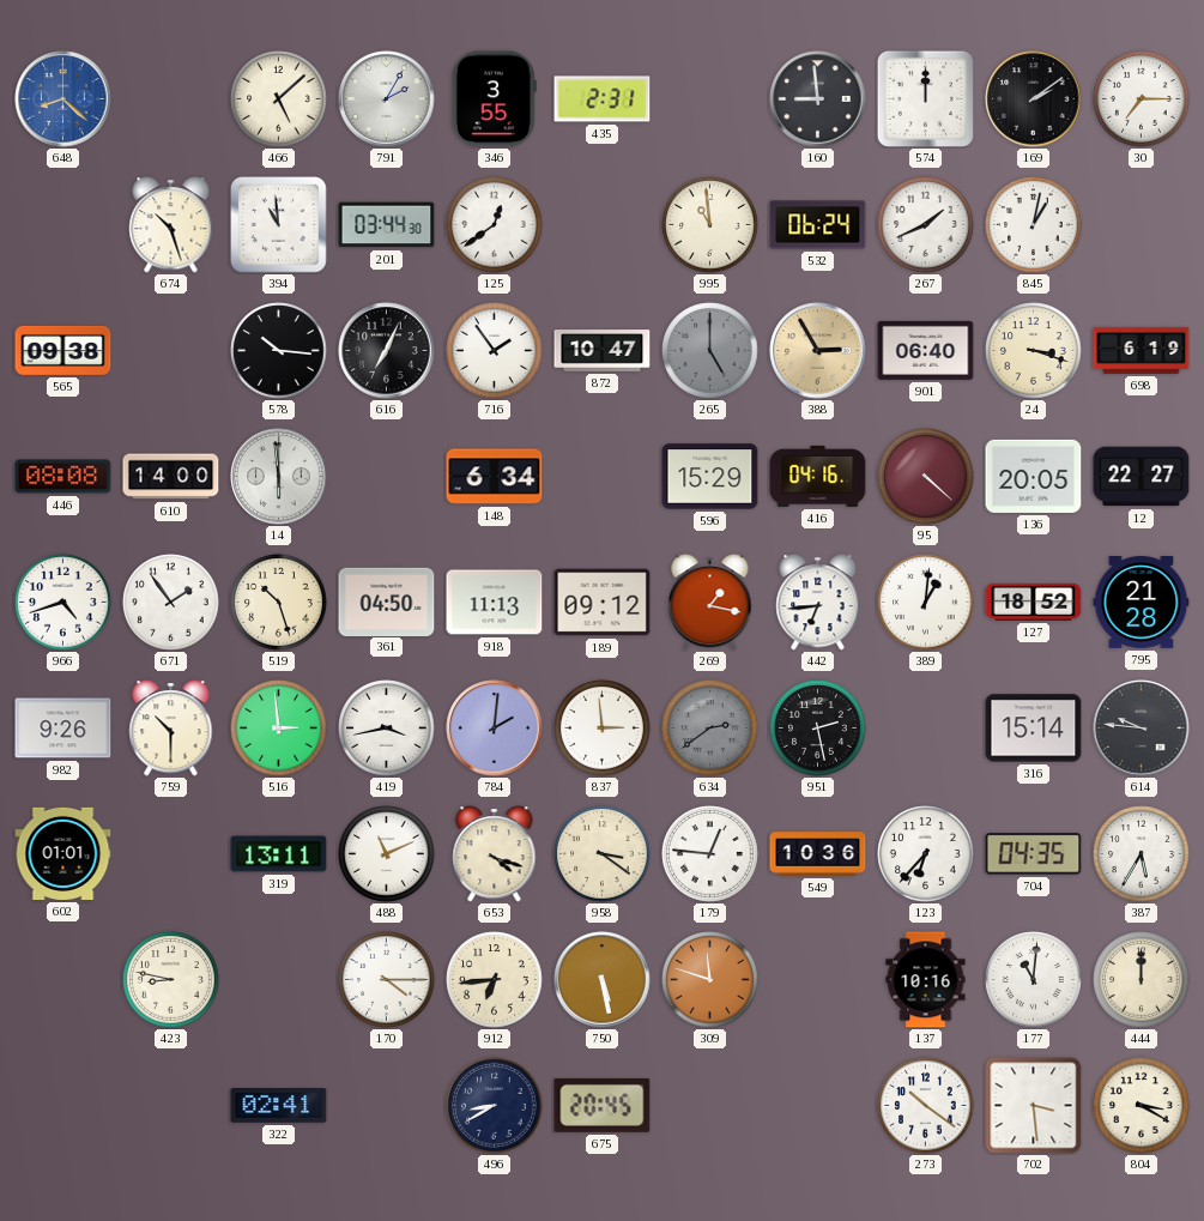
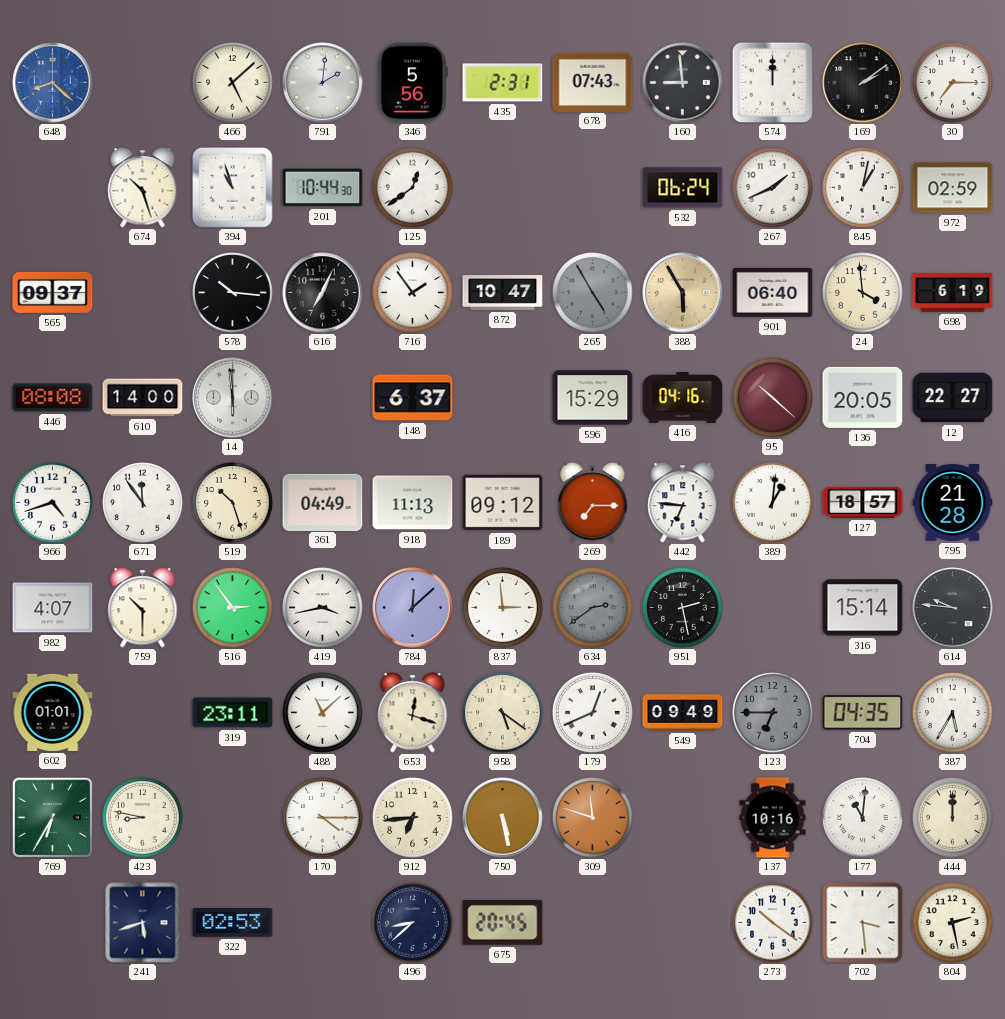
791: 2:05 -> 2:01
346: 3:55 -> 5:56
678: none -> 07:43
394: 10:59 -> 10:57
201: 03:44 -> 10:44
995: 10:59 -> none
972: none -> 02:59
565: 09:38 -> 09:37
265: 5:00 -> 4:55
388: 2:55 -> 5:55
24: 3:18 -> 3:59
148: 6:34 -> 6:37
95: 4:22 -> 10:22
671: 1:54 -> 11:54
361: 04:50 -> 04:49
269: 1:17 -> 7:15
442: 6:44 -> 6:46
127: 18:52 -> 18:57
982: 9:26 -> 4:07
516: 2:59 -> 2:54
784: 2:01 -> 12:08
319: 13:11 -> 23:11
488: 11:11 -> 11:08
653: 4:18 -> 12:18
958: 3:21 -> 5:21
179: 12:46 -> 12:41
549: 10:36 -> 09:49
123: 6:37 -> 6:45
123 dial: white -> grey
769: none -> 6:35
241: none -> 5:42
322: 02:41 -> 02:53
496: 8:40 -> 8:38
804: 3:20 -> 2:28
